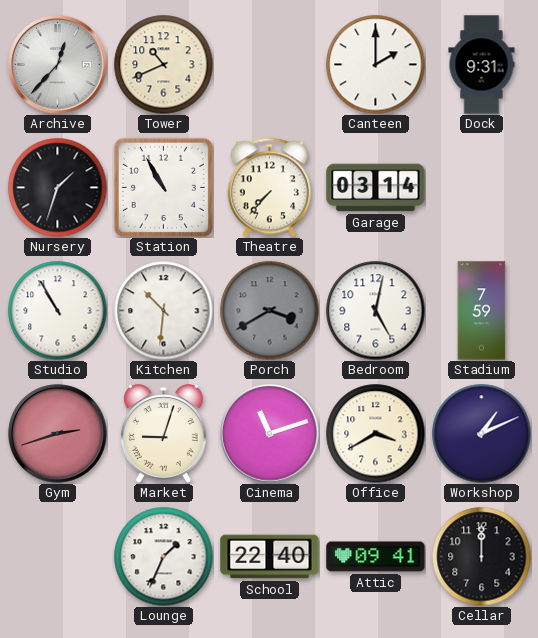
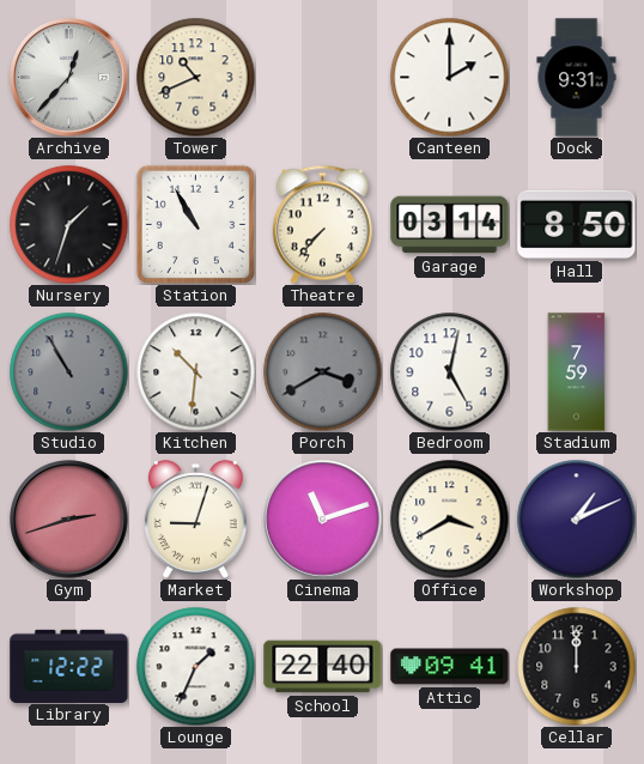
Hall: none -> 8:50
Studio dial: white -> grey
Library: none -> 12:22
